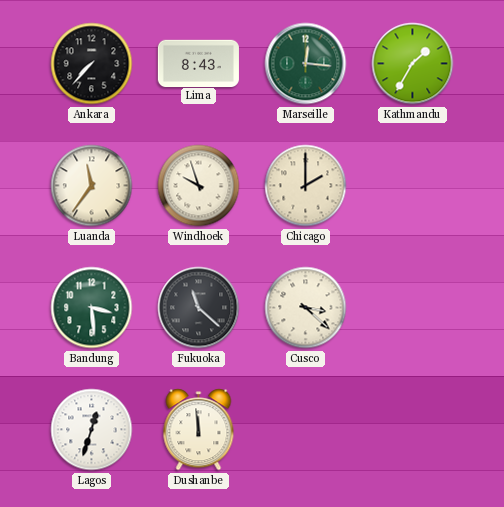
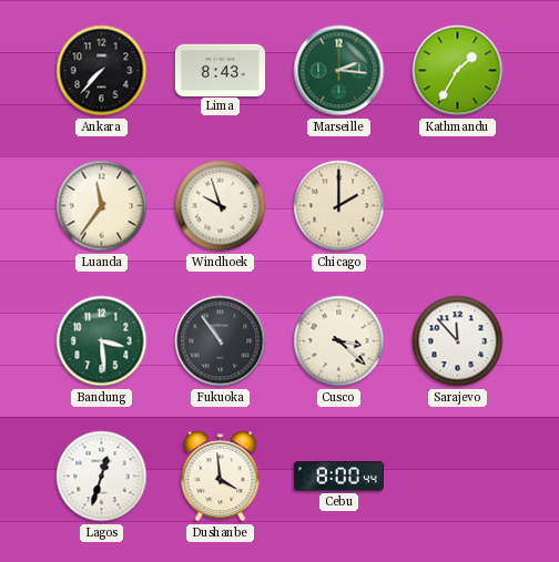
Marseille: 12:16 -> 2:16
Fukuoka: 11:22 -> 10:54
Sarajevo: none -> 11:53
Dushanbe: 11:59 -> 3:59
Cebu: none -> 8:00
